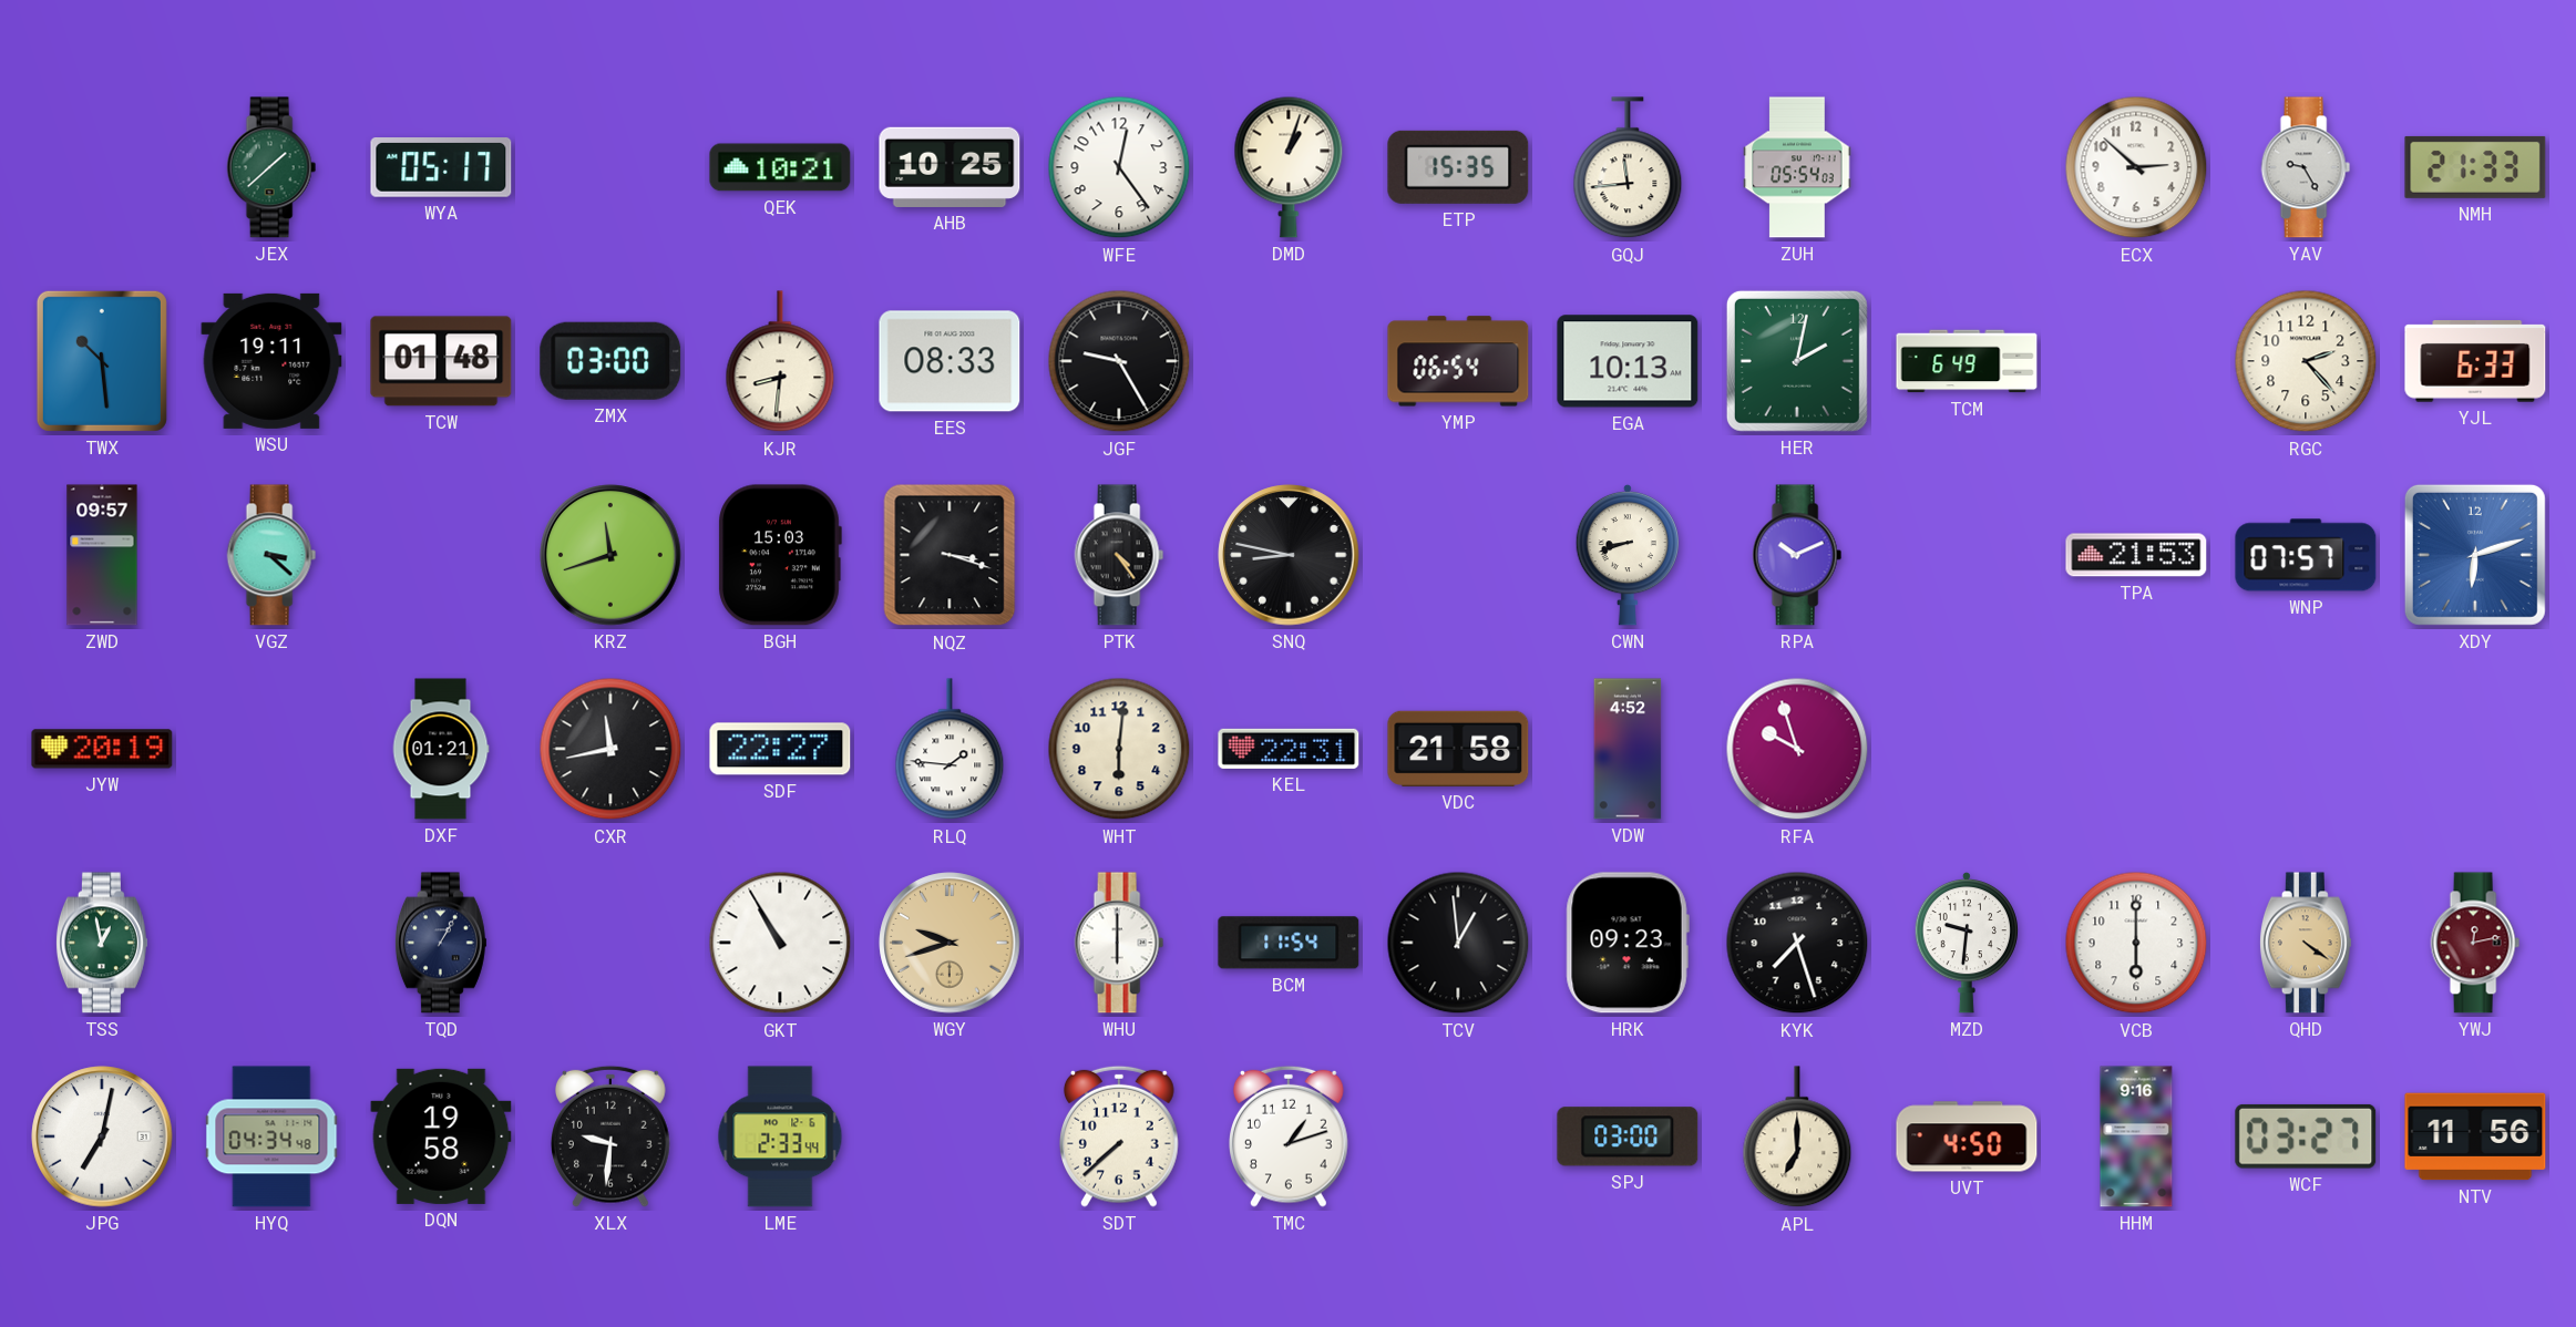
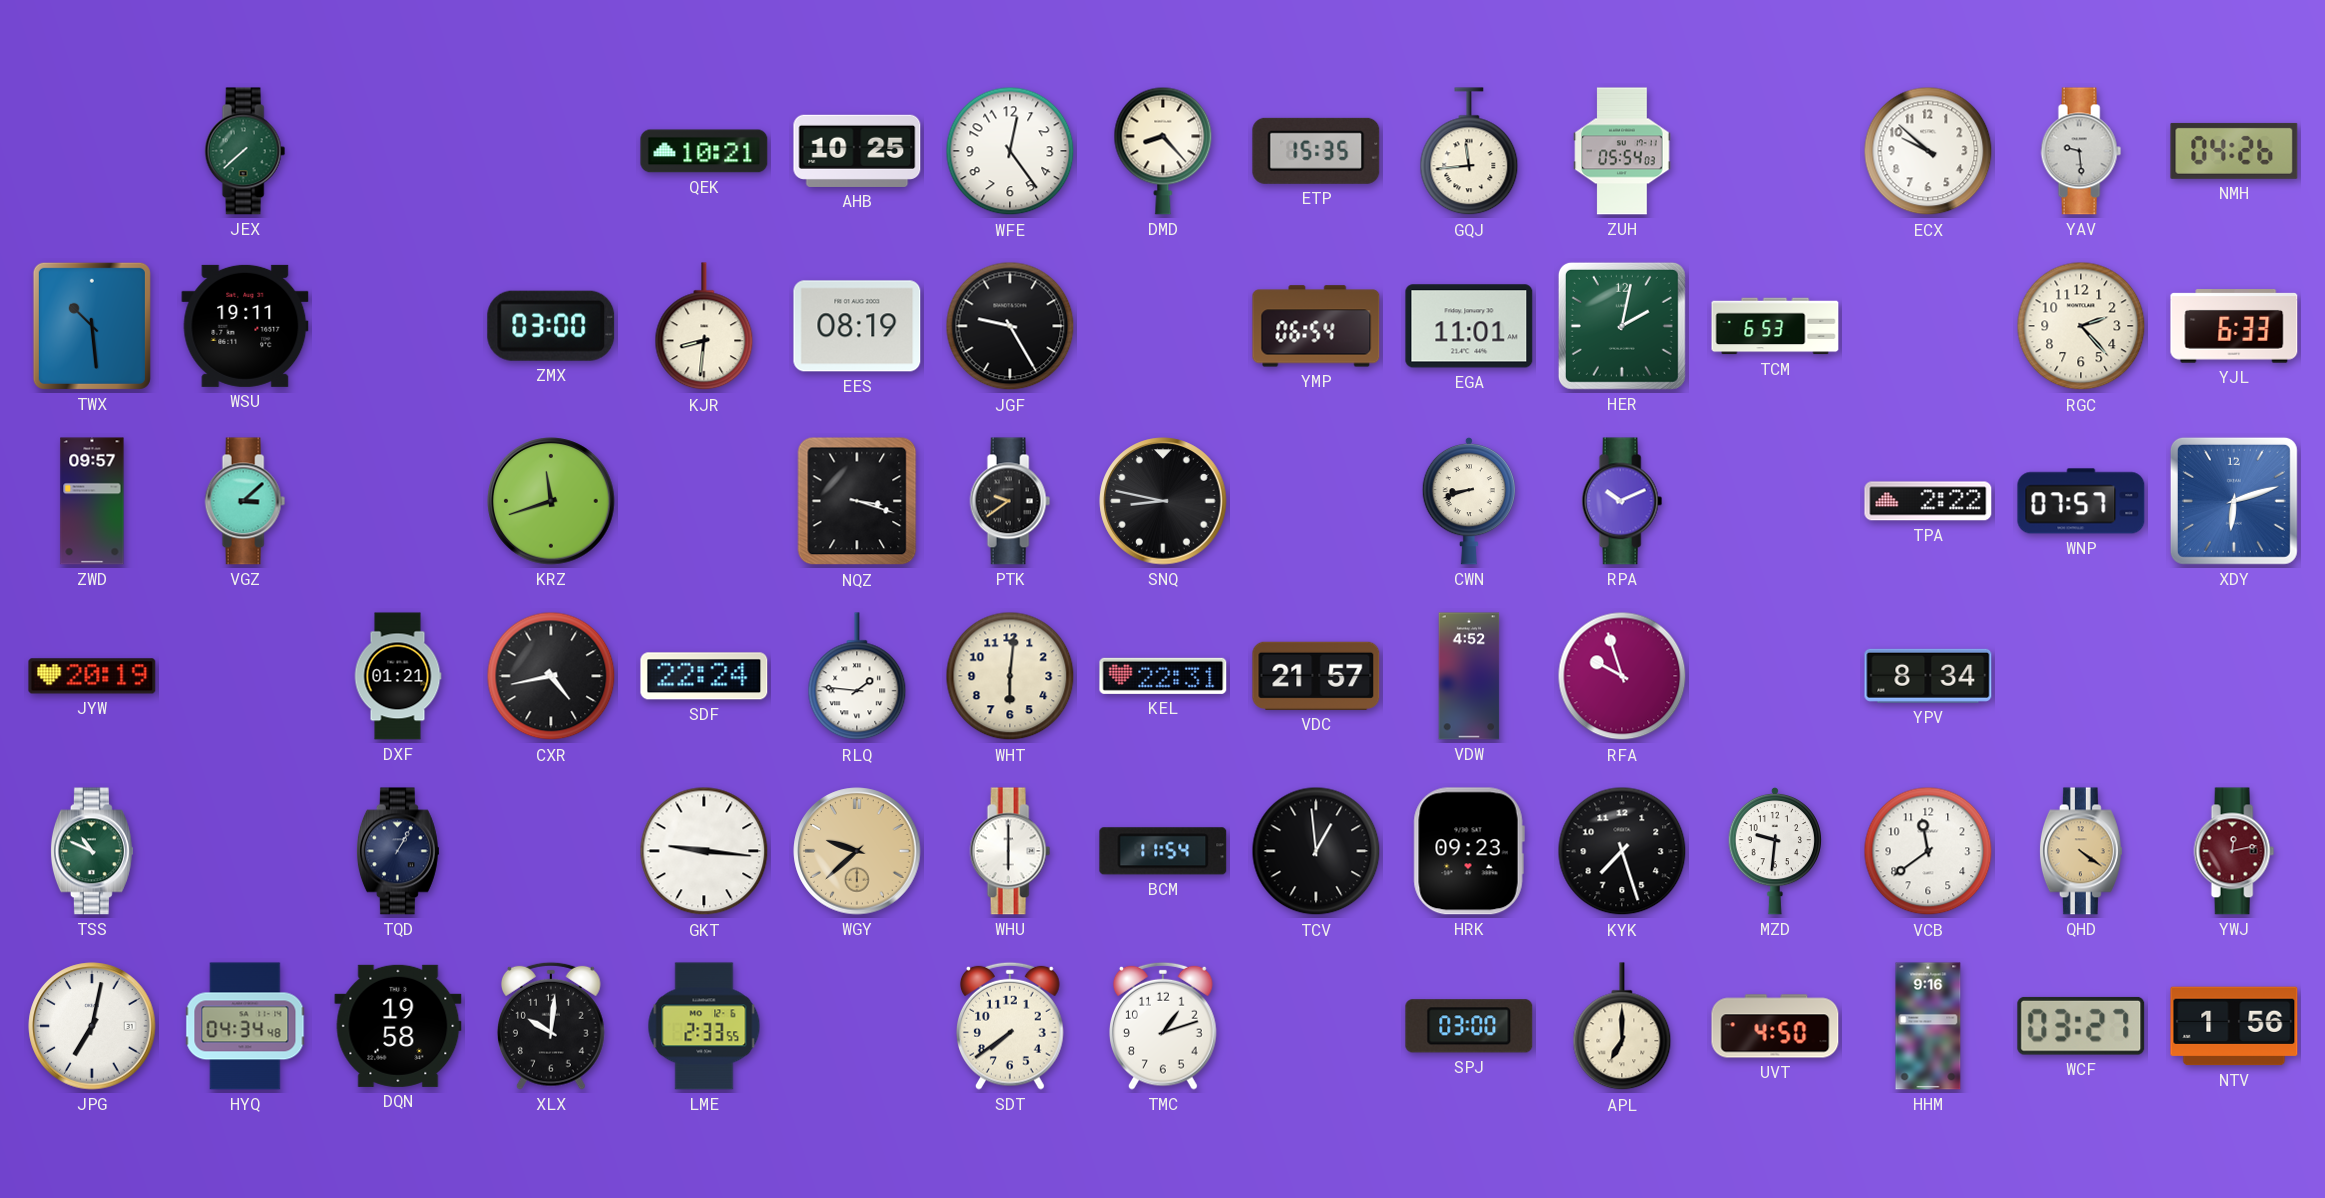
JEX: 1:38 -> 7:38
WYA: 05:17 -> none
DMD: 1:03 -> 8:23
ECX: 2:52 -> 9:52
YAV: 9:25 -> 9:29
NMH: 21:33 -> 04:26
TCW: 01:48 -> none
EES: 08:33 -> 08:19
EGA: 10:13 -> 11:01
TCM: 6:49 -> 6:53
VGZ: 3:22 -> 3:08
BGH: 15:03 -> none
PTK: 4:24 -> 9:39
TPA: 21:53 -> 2:22
CXR: 11:43 -> 4:43
SDF: 22:27 -> 22:24
VDC: 21:58 -> 21:57
YPV: none -> 8:34
TSS: 12:58 -> 10:49
GKT: 10:55 -> 9:16
WGY: 9:42 -> 9:38
VCB: 6:00 -> 11:39
XLX: 9:31 -> 10:01
LME: 2:33:44 -> 2:33:55
SDT: 7:38 -> 7:39
NTV: 11:56 -> 1:56
